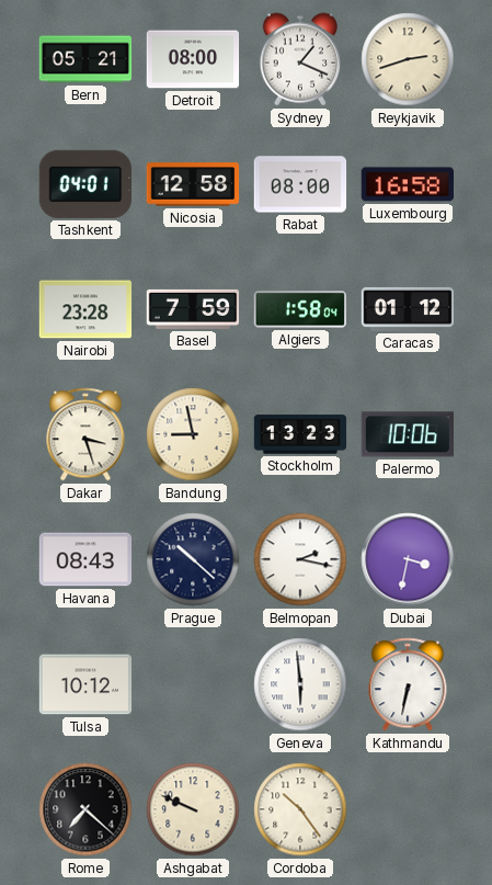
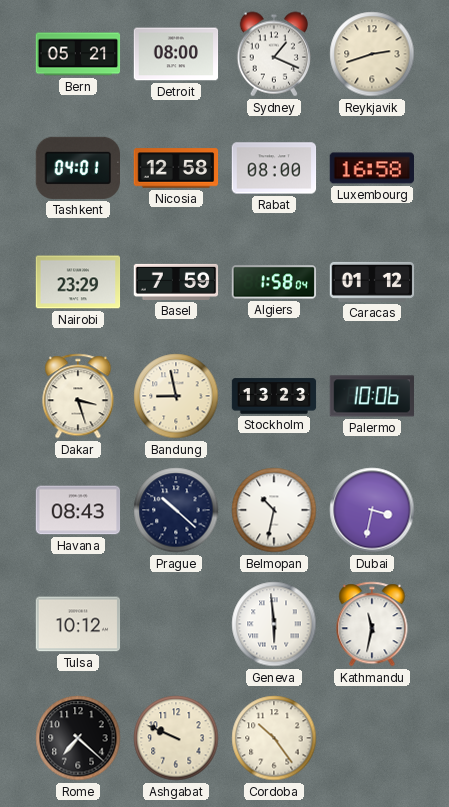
Nairobi: 23:28 -> 23:29
Belmopan: 2:17 -> 10:32
Kathmandu: 6:32 -> 11:32
